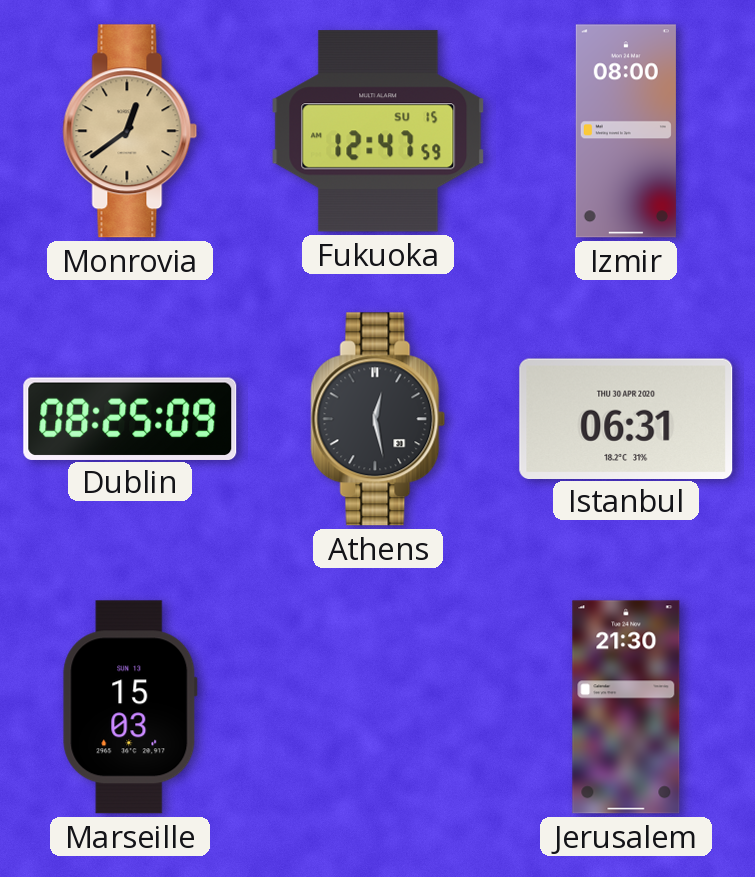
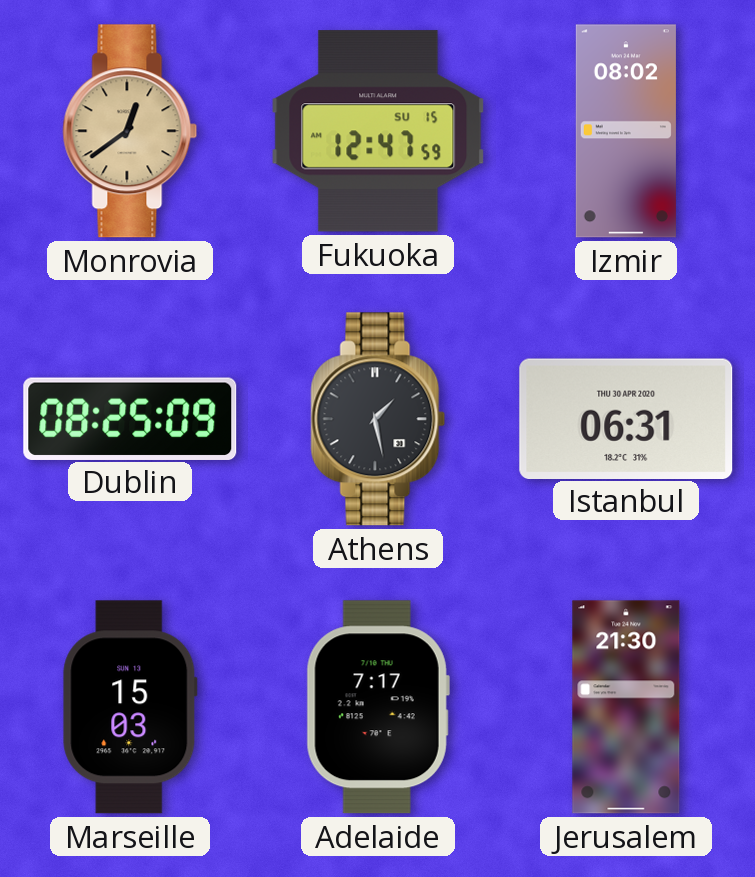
Izmir: 08:00 -> 08:02
Athens: 12:28 -> 1:28
Adelaide: none -> 7:17
